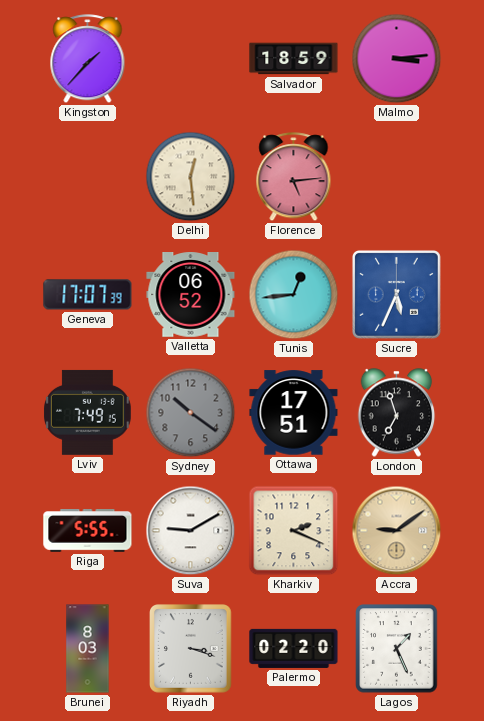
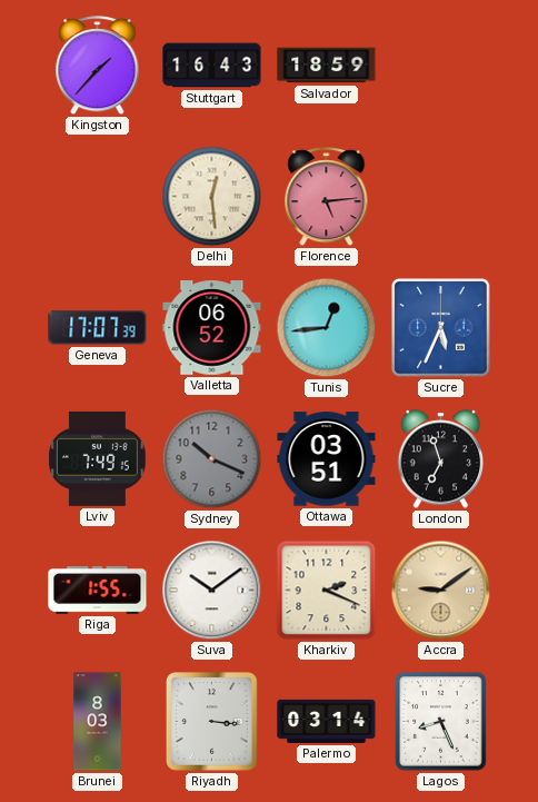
Stuttgart: none -> 16:43
Malmo: 3:14 -> none
Sydney: 10:21 -> 10:19
Ottawa: 17:51 -> 03:51
Riga: 5:55 -> 1:55
Suva: 9:10 -> 10:09
Riyadh: 3:18 -> 3:16
Palermo: 02:20 -> 03:14
Lagos: 1:26 -> 8:26
